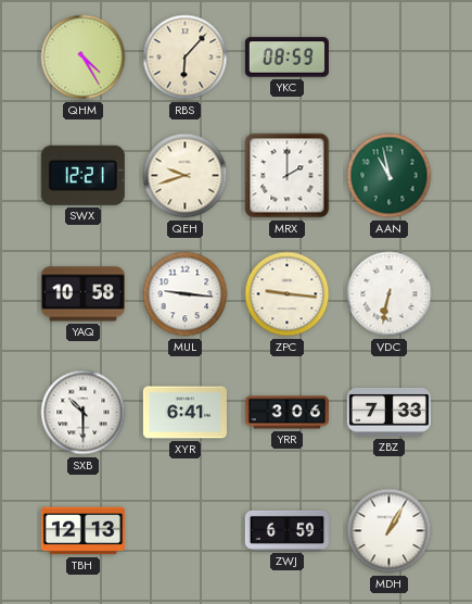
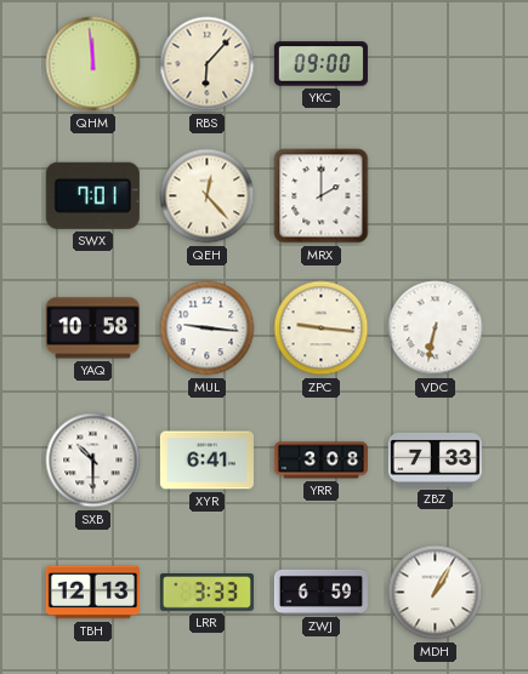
QHM: 4:25 -> 11:59
YKC: 08:59 -> 09:00
SWX: 12:21 -> 7:01
QEH: 9:42 -> 12:23
AAN: 10:58 -> none
YRR: 3:06 -> 3:08
LRR: none -> 3:33
